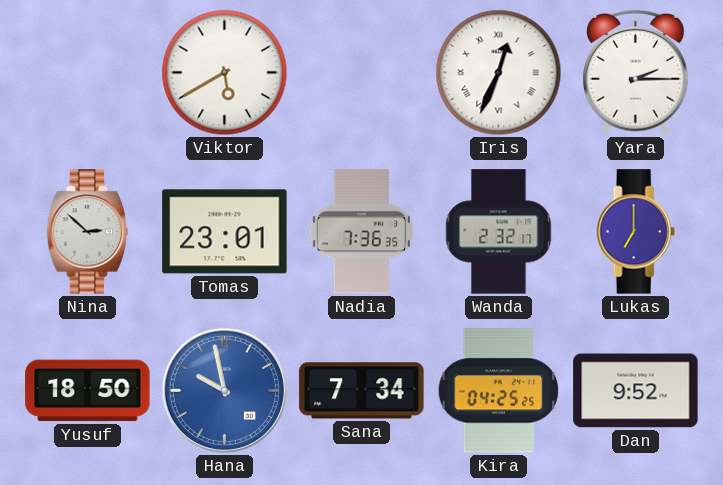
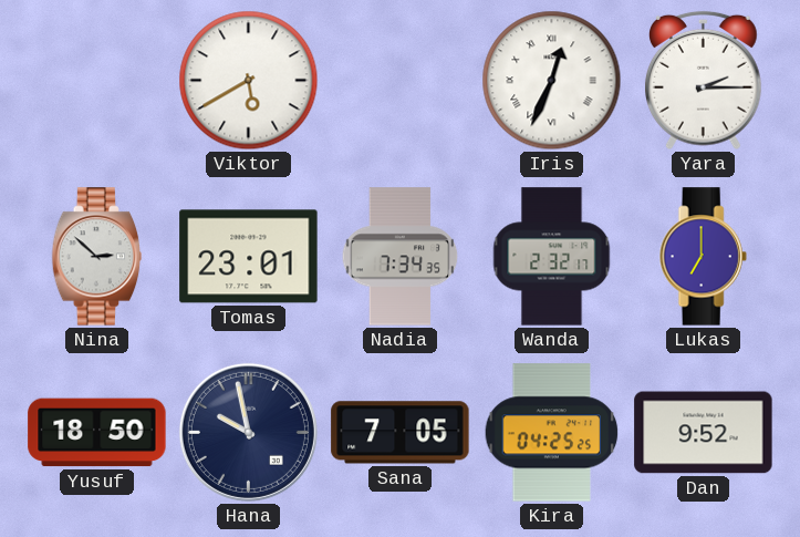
Nadia: 7:36 -> 7:34
Hana dial: blue -> navy
Sana: 7:34 -> 7:05
